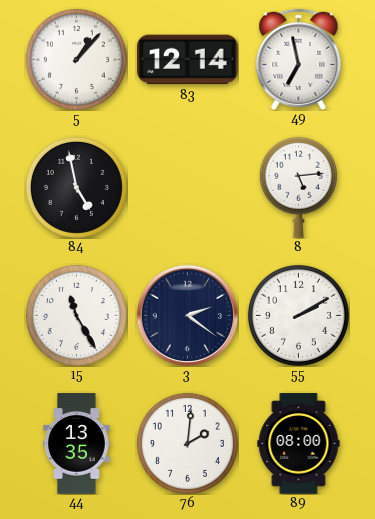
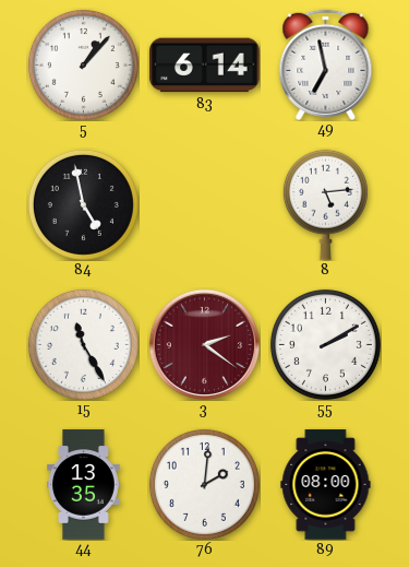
83: 12:14 -> 6:14
3 dial: navy -> burgundy
